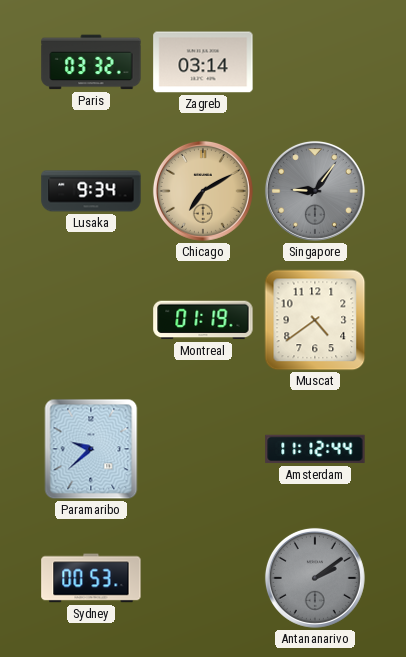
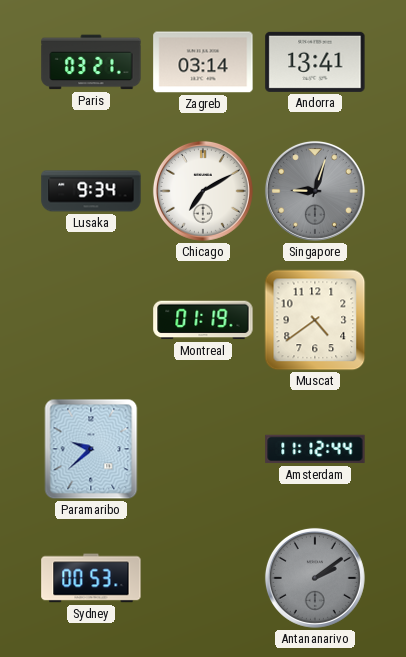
Paris: 03:32 -> 03:21
Andorra: none -> 13:41
Chicago dial: champagne -> white
Singapore: 9:06 -> 9:03
